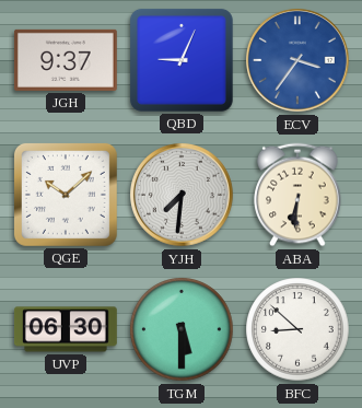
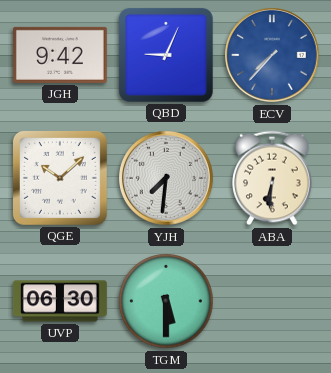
JGH: 9:37 -> 9:42
ECV: 3:36 -> 7:37
BFC: 8:52 -> none
